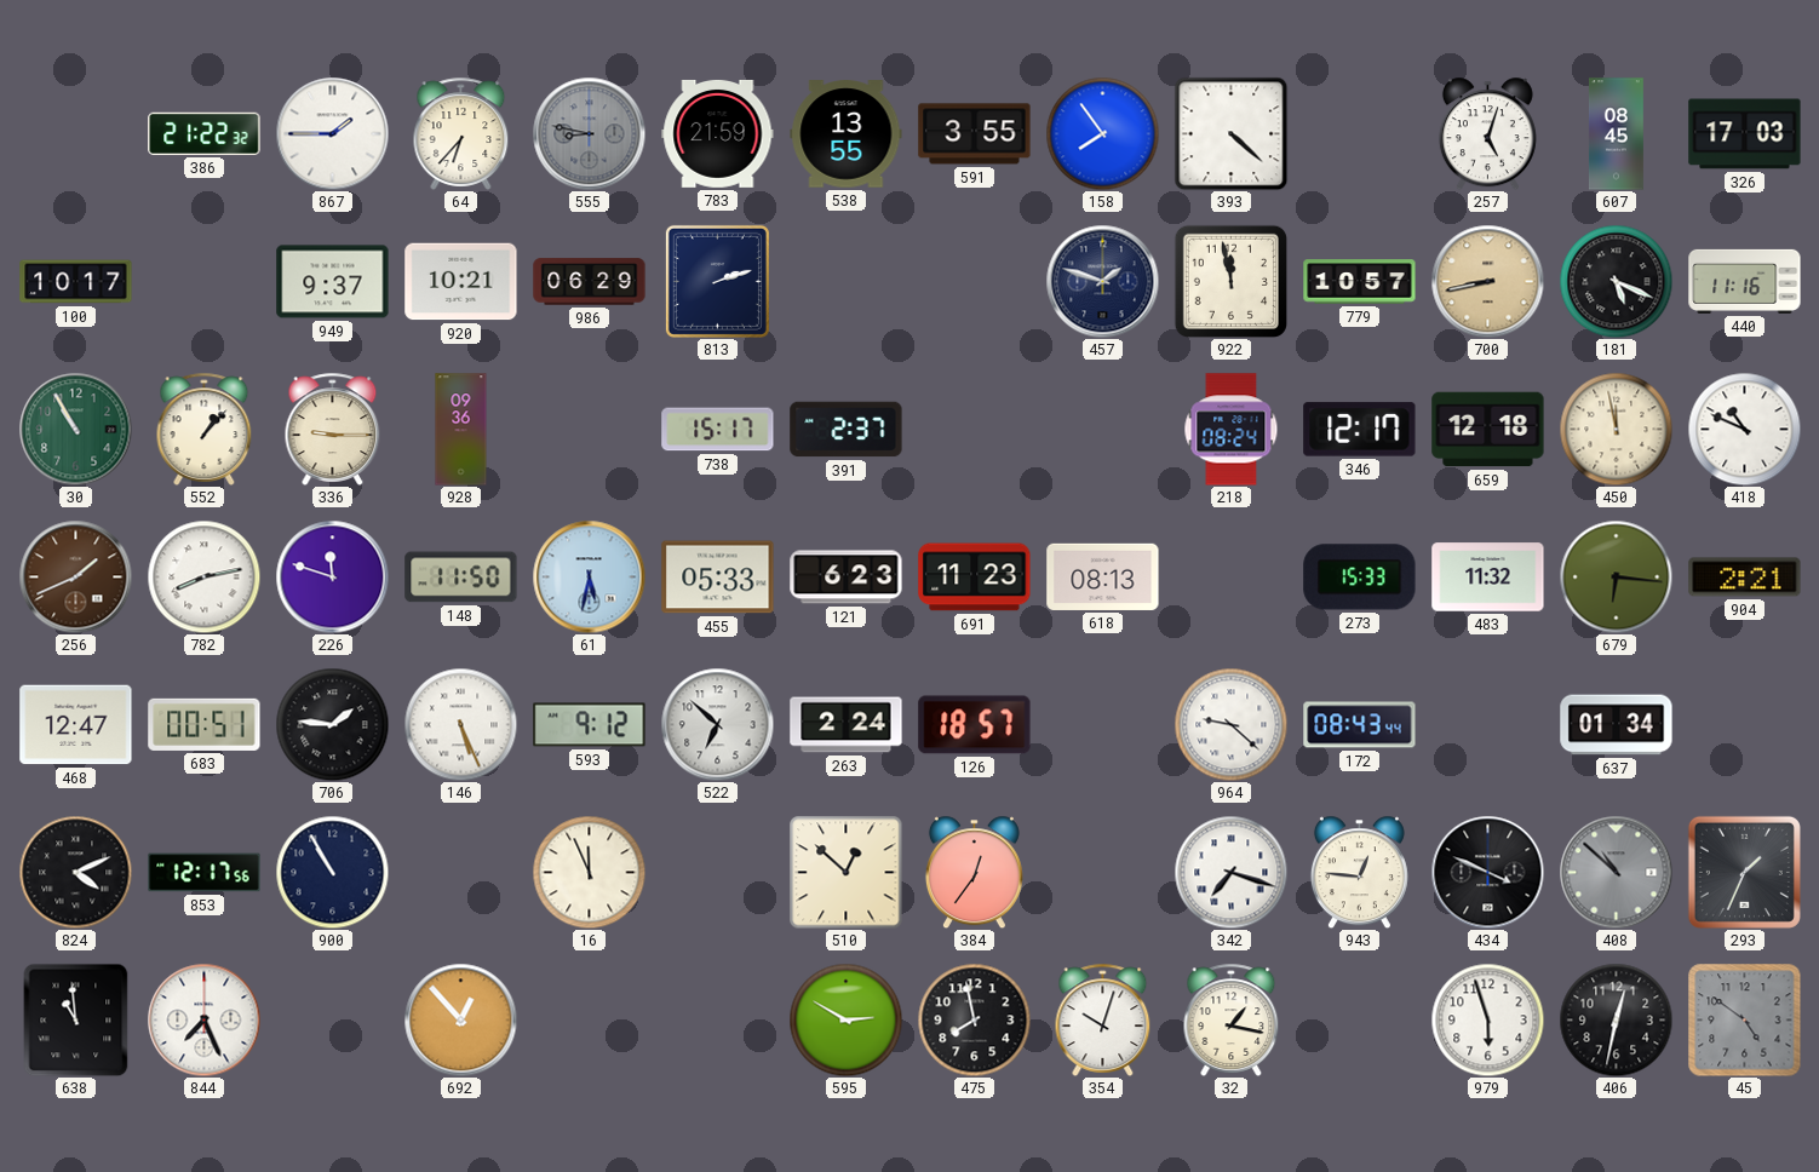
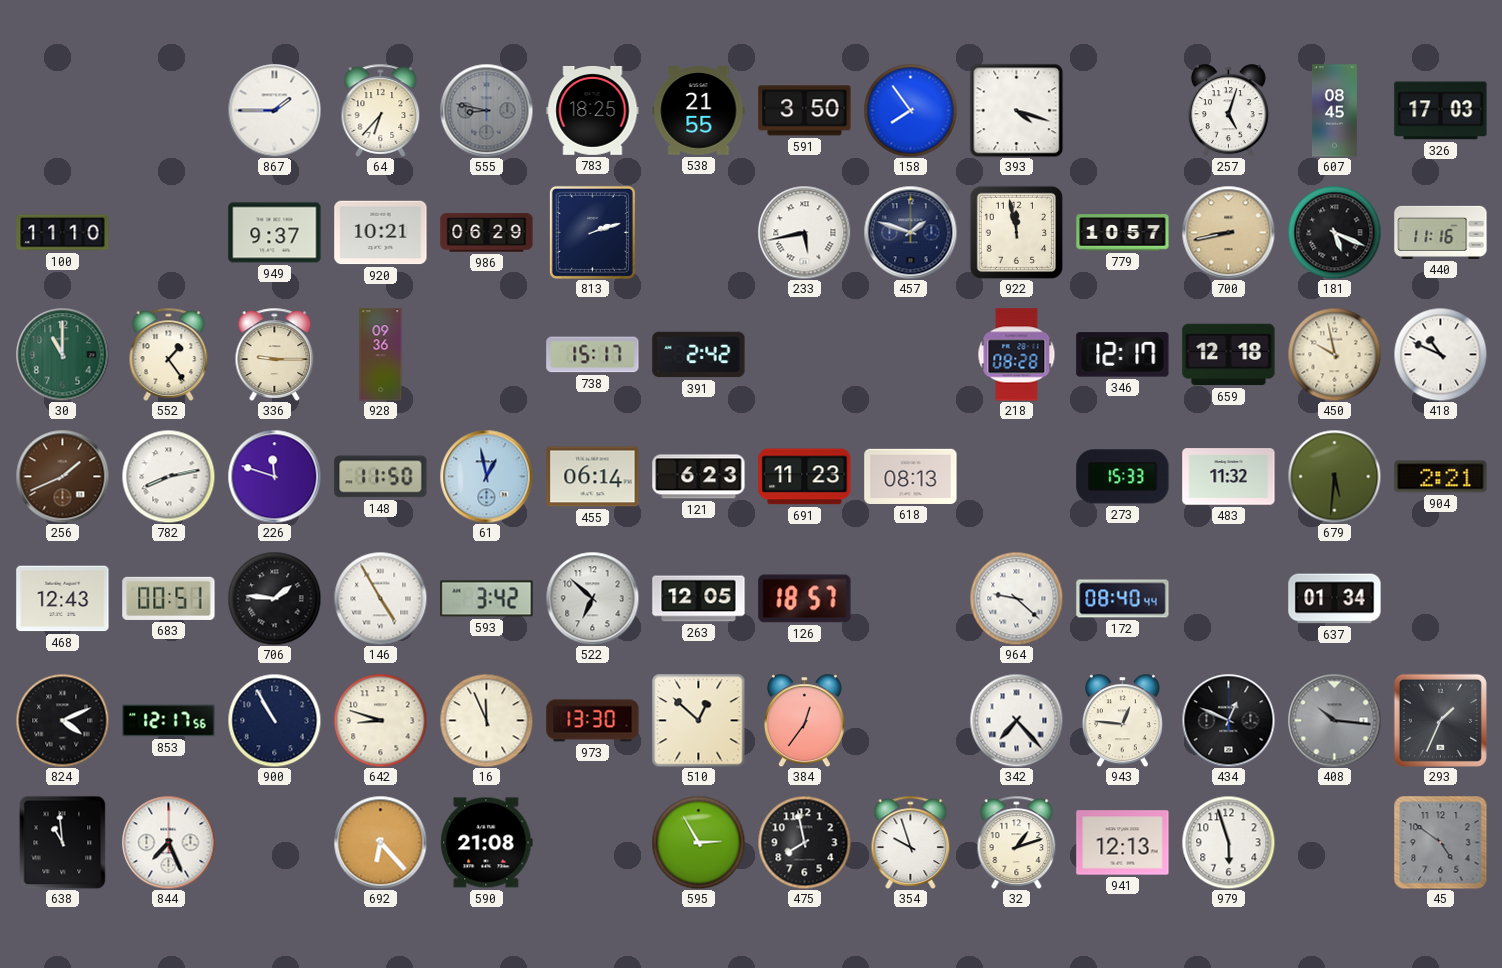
386: 21:22 -> none
783: 21:59 -> 18:25
538: 13:55 -> 21:55
591: 3:55 -> 3:50
393: 4:22 -> 4:18
100: 10:17 -> 11:10
233: none -> 5:43
30: 10:55 -> 11:00
552: 1:07 -> 1:24
391: 2:37 -> 2:42
218: 08:24 -> 08:28
450: 11:58 -> 9:58
61: 5:32 -> 12:58
455: 05:33 -> 06:14
679: 6:16 -> 5:31
468: 12:47 -> 12:43
146: 5:26 -> 4:55
593: 9:12 -> 3:42
263: 2:24 -> 12:05
172: 08:43 -> 08:40
642: none -> 8:48
973: none -> 13:30
342: 7:18 -> 7:23
434: 3:49 -> 12:49
408: 10:52 -> 10:16
692: 12:53 -> 6:23
590: none -> 21:08
595: 2:50 -> 2:55
354: 10:03 -> 9:57
32: 1:17 -> 1:12
941: none -> 12:13
406: 12:32 -> none
